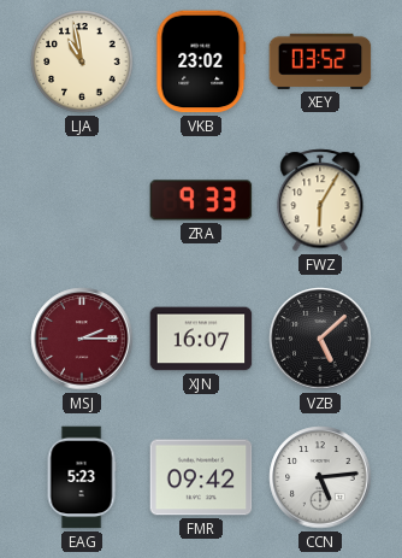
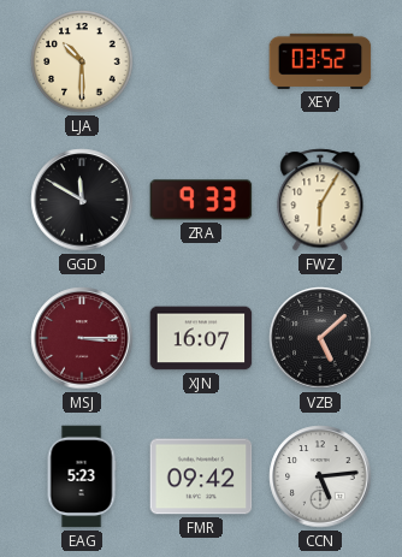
LJA: 10:58 -> 10:30
VKB: 23:02 -> none
GGD: none -> 11:50
MSJ: 2:15 -> 3:15
